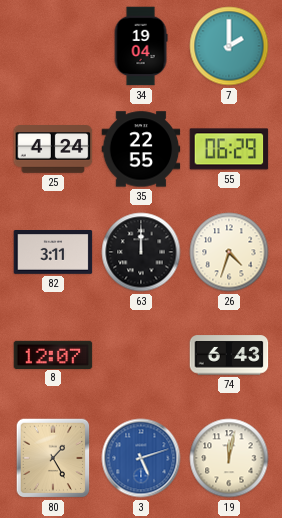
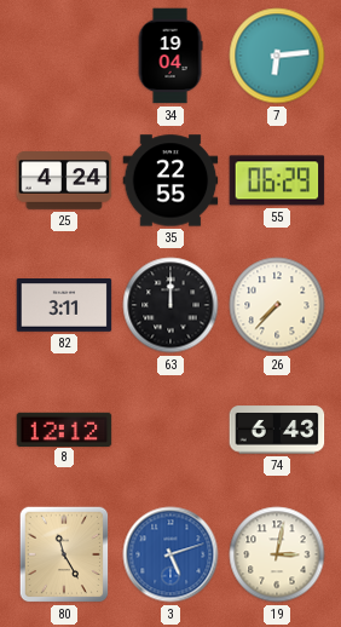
7: 2:00 -> 6:14
26: 4:33 -> 7:37
8: 12:07 -> 12:12
80: 1:25 -> 11:25
19: 12:02 -> 3:02
